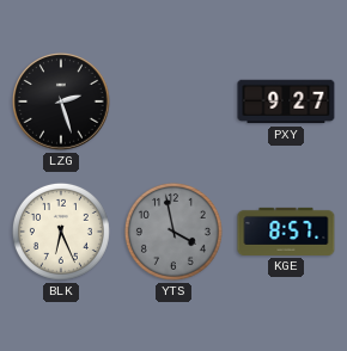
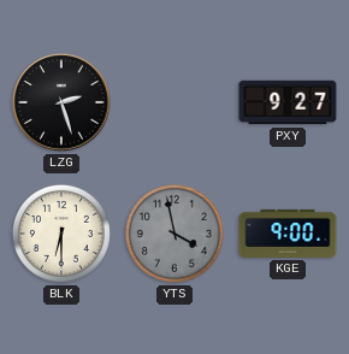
BLK: 6:26 -> 6:30
KGE: 8:57 -> 9:00
